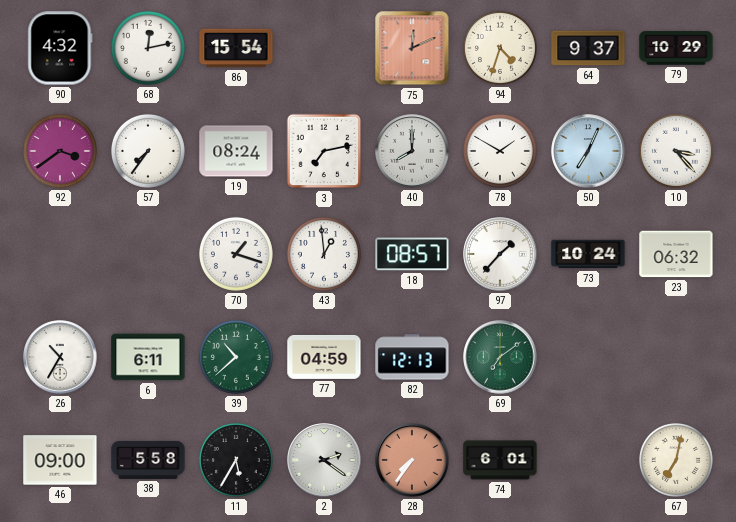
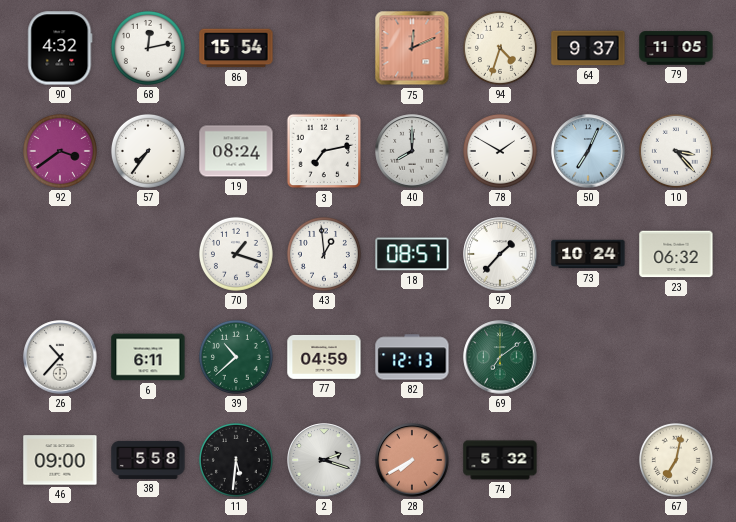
79: 10:29 -> 11:05
26: 10:35 -> 10:37
11: 5:35 -> 5:31
2: 2:21 -> 2:18
28: 7:36 -> 7:40
74: 6:01 -> 5:32
